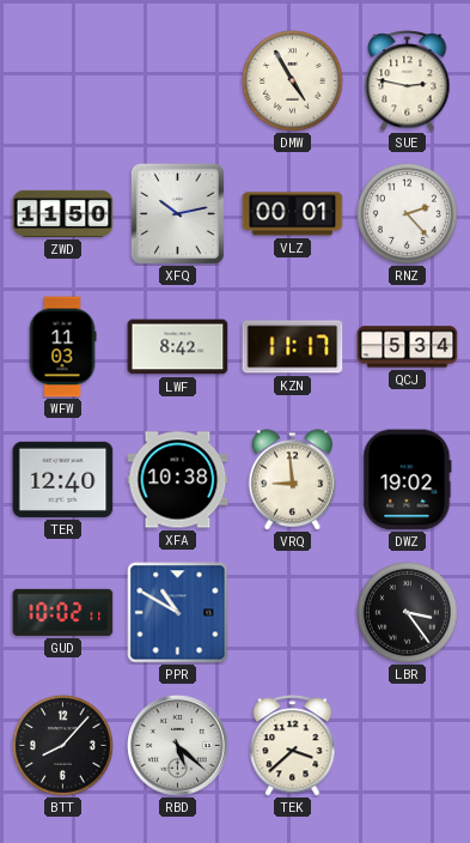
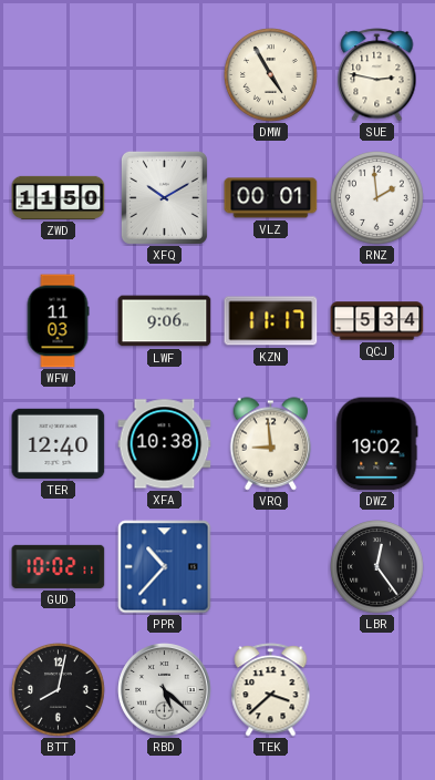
XFQ: 10:13 -> 10:10
RNZ: 2:23 -> 1:59
LWF: 8:42 -> 9:06
PPR: 10:50 -> 10:37
LBR: 3:24 -> 12:24
BTT: 8:07 -> 8:02
